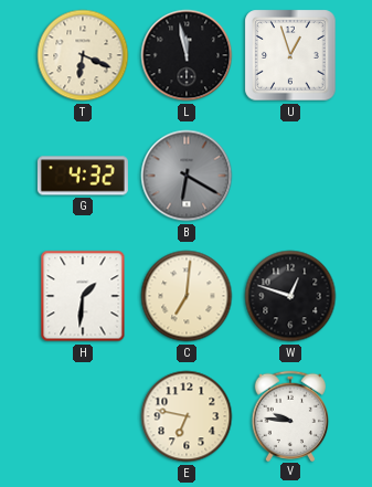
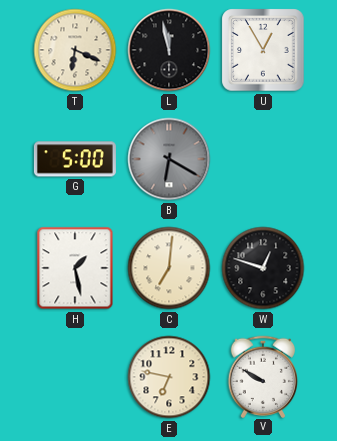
U: 12:57 -> 12:55
G: 4:32 -> 5:00
H: 1:31 -> 1:28
V: 9:46 -> 9:50
